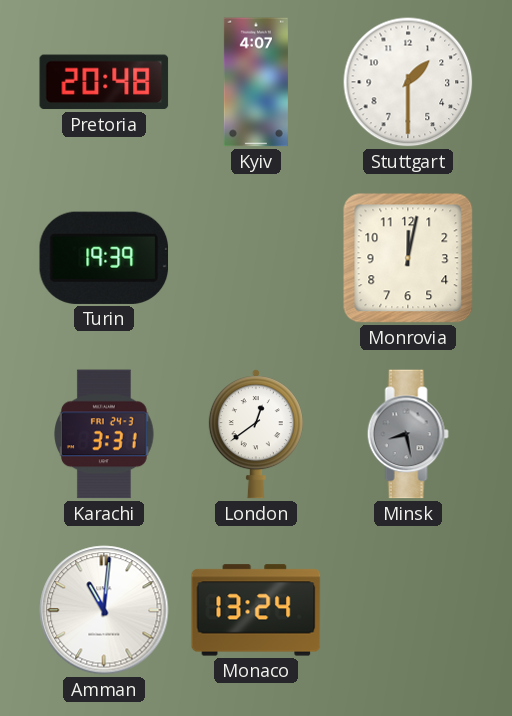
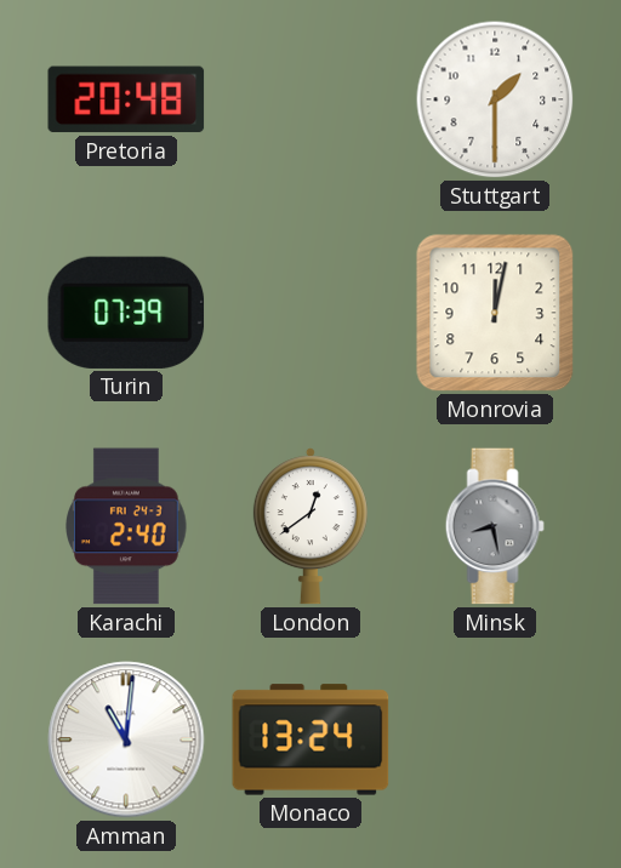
Kyiv: 4:07 -> none
Turin: 19:39 -> 07:39
Karachi: 3:31 -> 2:40
